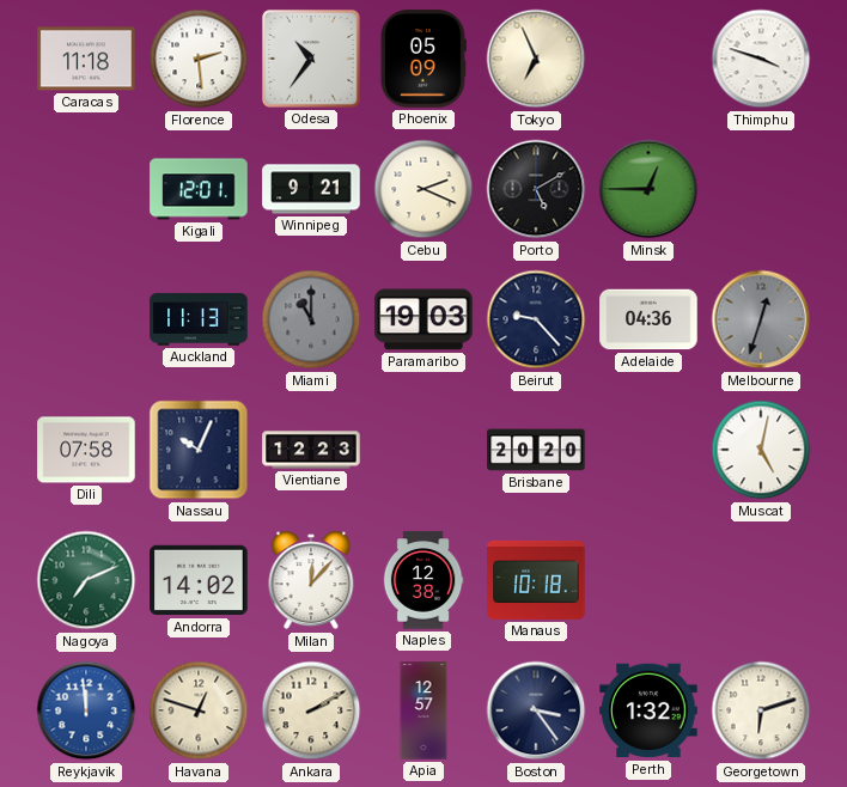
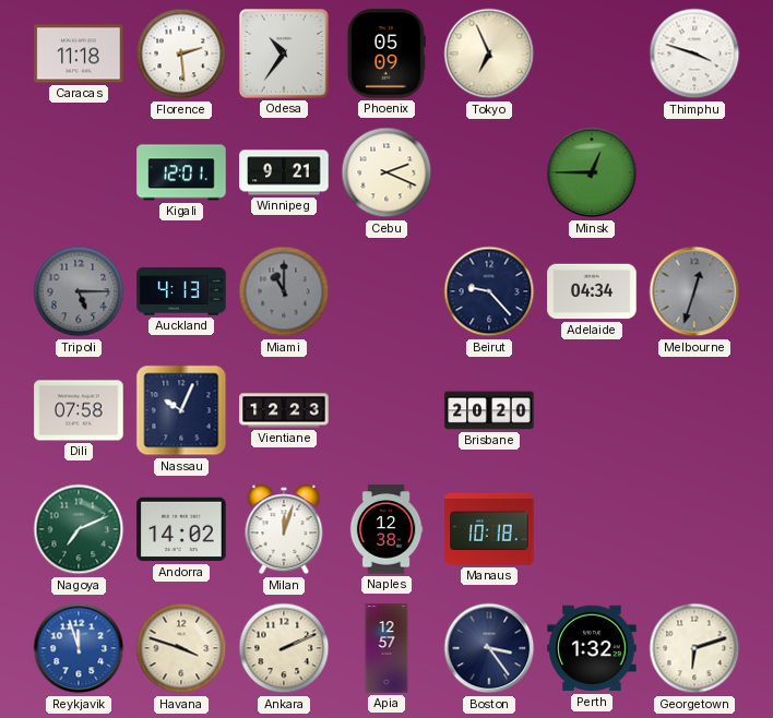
Porto: 5:10 -> none
Tripoli: none -> 5:15
Auckland: 11:13 -> 4:13
Paramaribo: 19:03 -> none
Adelaide: 04:36 -> 04:34
Muscat: 5:02 -> none
Milan: 12:07 -> 12:03
Reykjavik: 11:59 -> 11:57
Havana: 12:48 -> 3:48
Ankara: 2:10 -> 2:11
